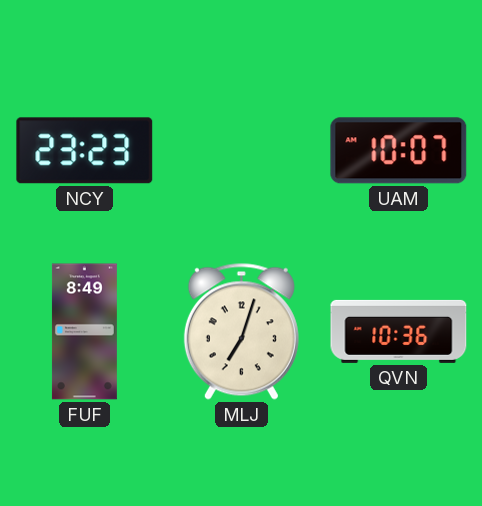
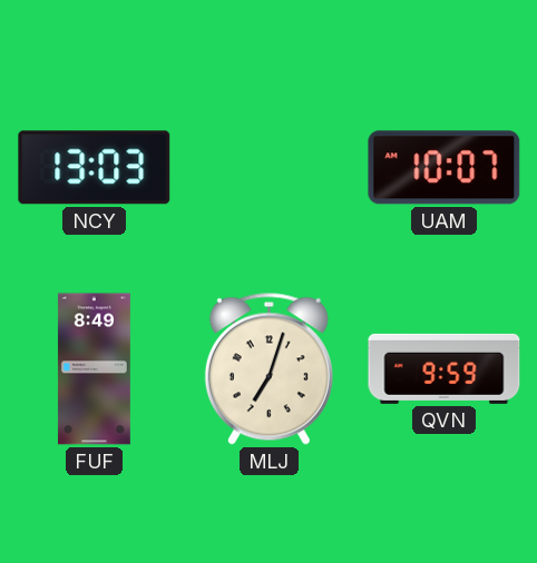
NCY: 23:23 -> 13:03
QVN: 10:36 -> 9:59
